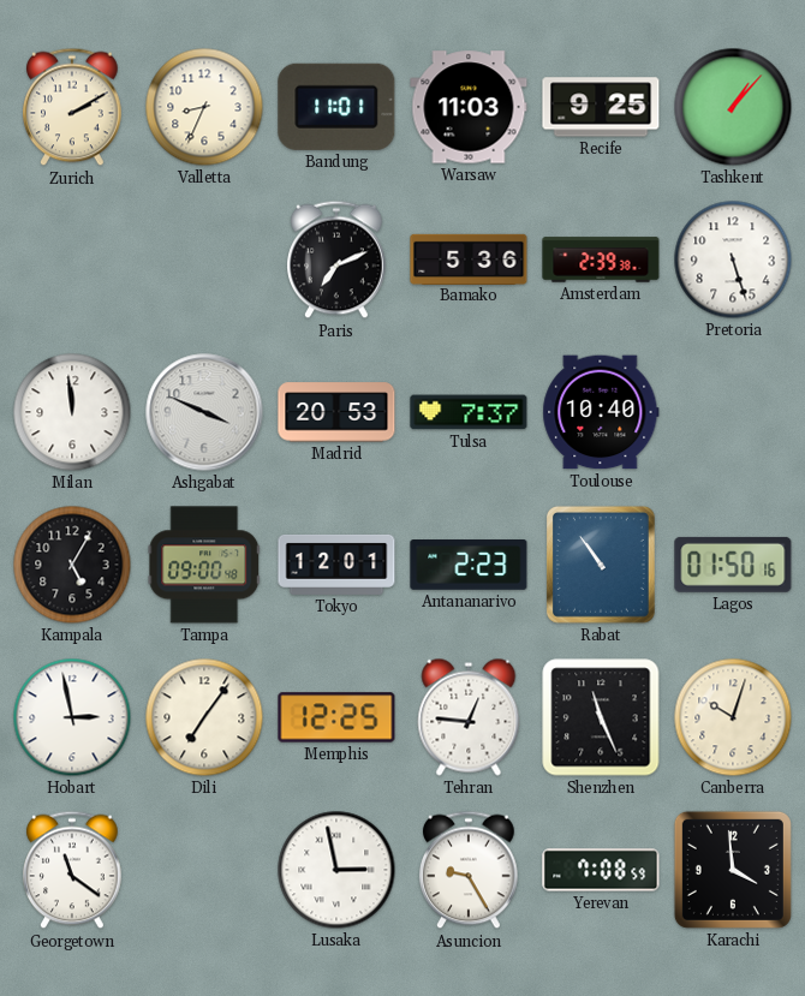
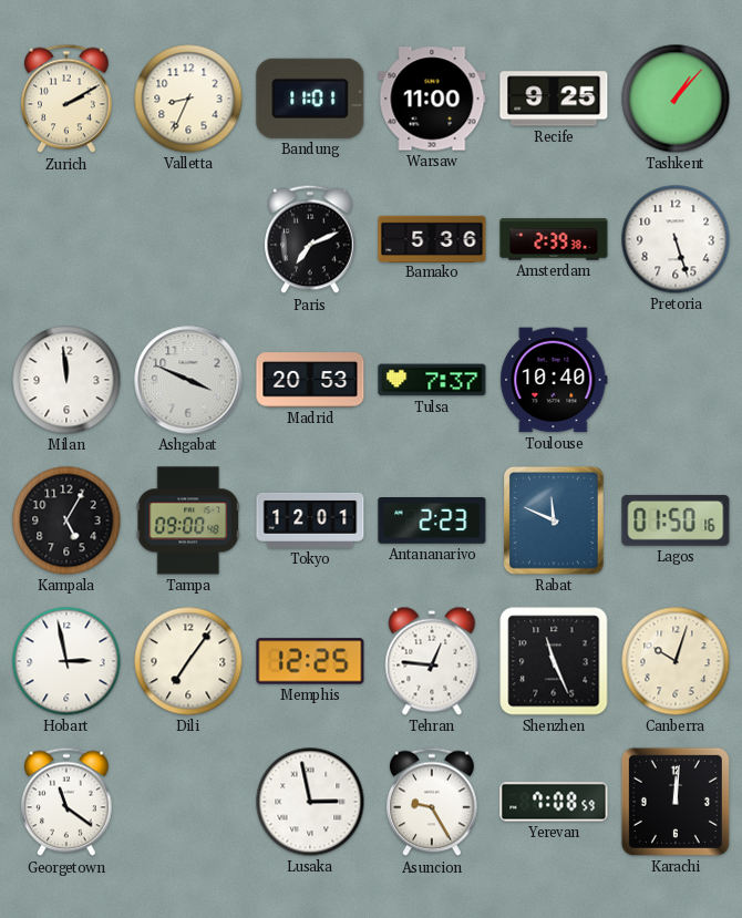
Warsaw: 11:03 -> 11:00
Rabat: 10:54 -> 11:49
Karachi: 3:59 -> 12:01
